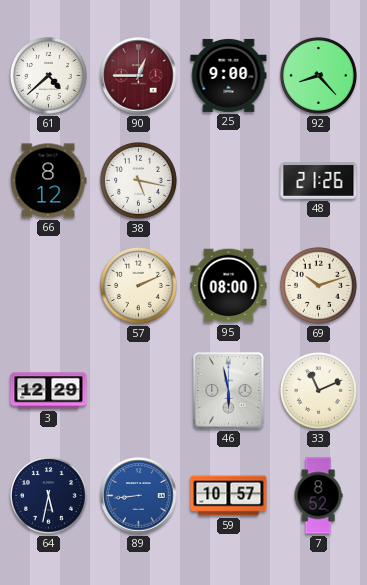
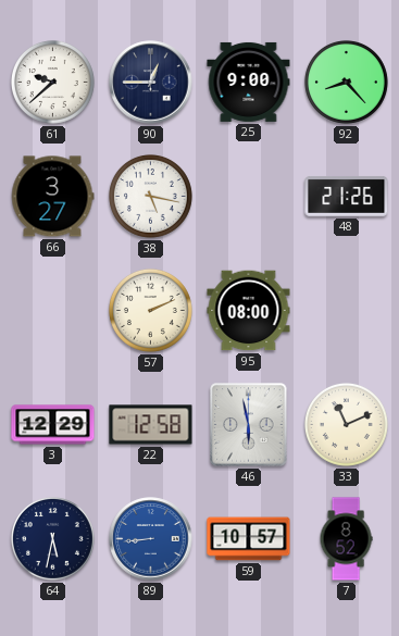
61: 4:38 -> 9:38
90 dial: burgundy -> navy
66: 8:12 -> 3:27
69: 10:12 -> none
22: none -> 12:58
